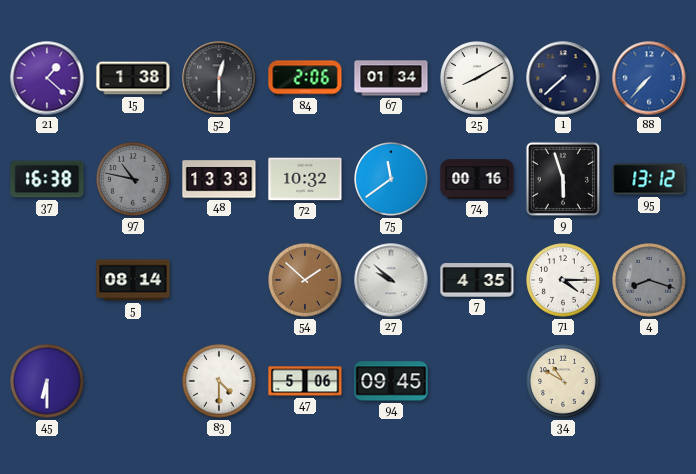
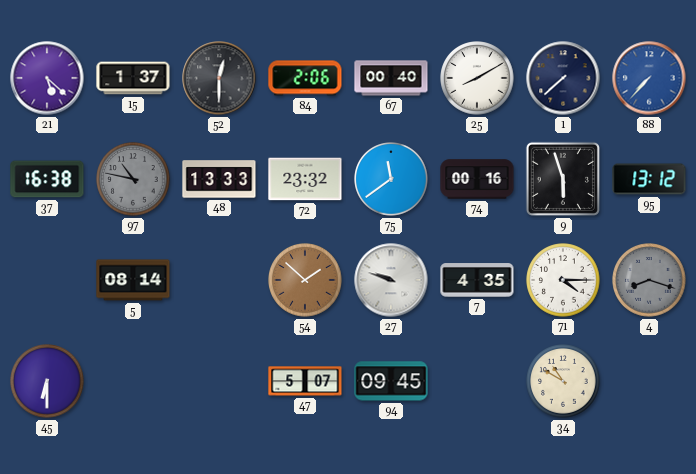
21: 1:22 -> 5:22
15: 1:38 -> 1:37
67: 01:34 -> 00:40
72: 10:32 -> 23:32
27: 9:52 -> 9:48
83: 4:30 -> none
47: 5:06 -> 5:07
